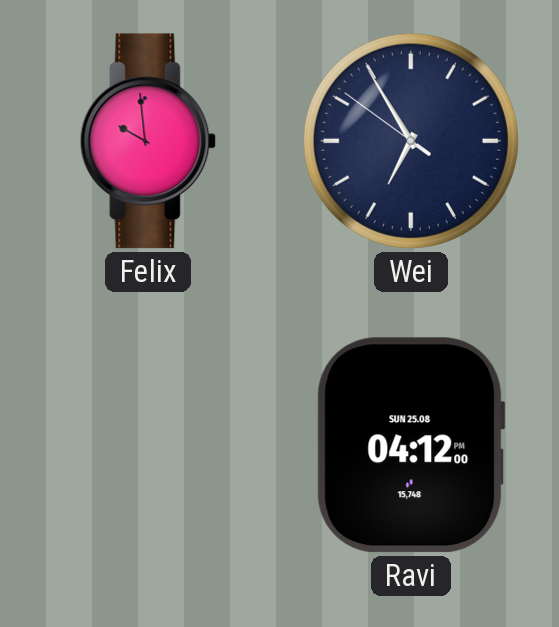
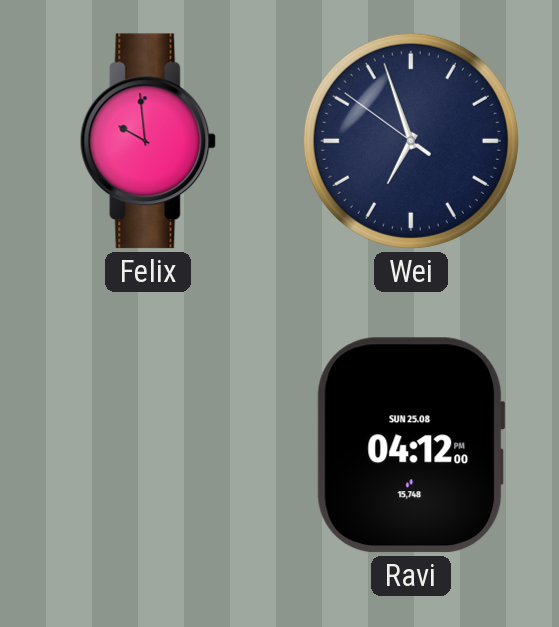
Wei: 6:54 -> 6:56
